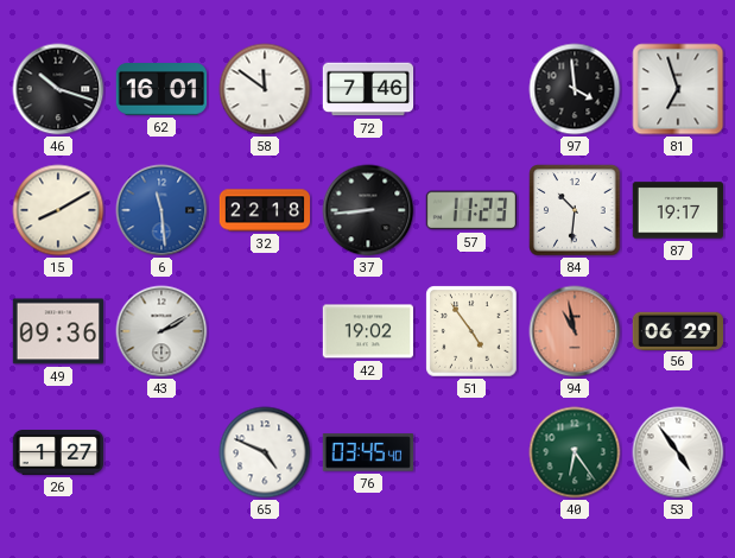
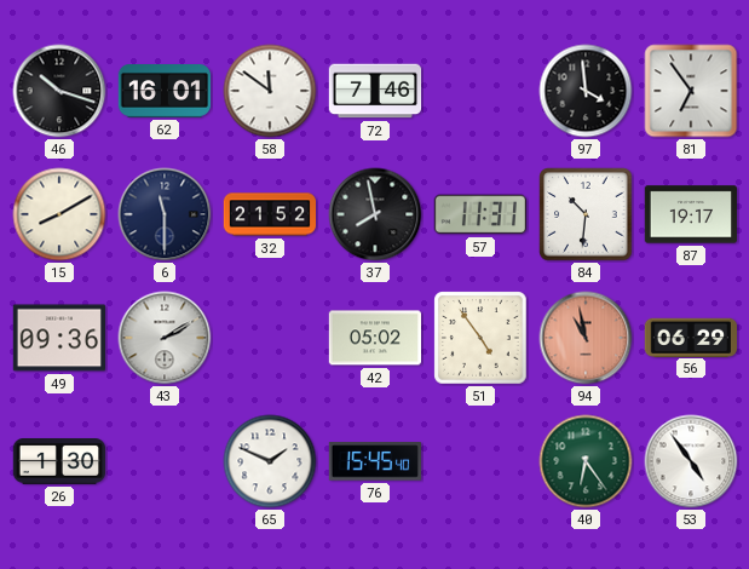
81: 6:57 -> 6:54
6: 11:29 -> 11:30
6 dial: blue -> navy
32: 22:18 -> 21:52
37: 8:44 -> 7:58
57: 11:23 -> 11:31
42: 19:02 -> 05:02
26: 1:27 -> 1:30
65: 4:49 -> 1:49
76: 03:45 -> 15:45
